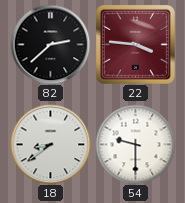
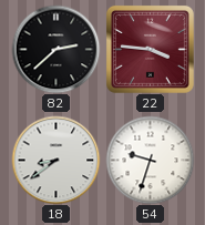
54: 9:30 -> 9:33
